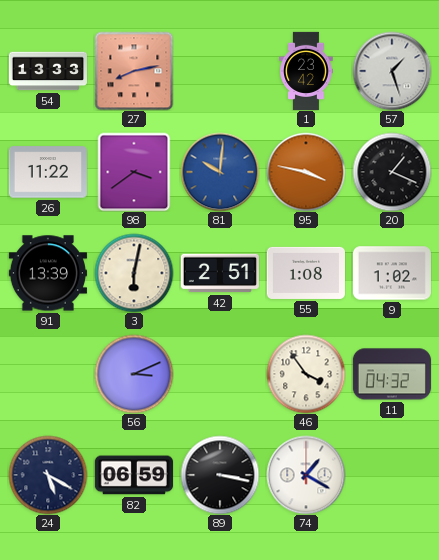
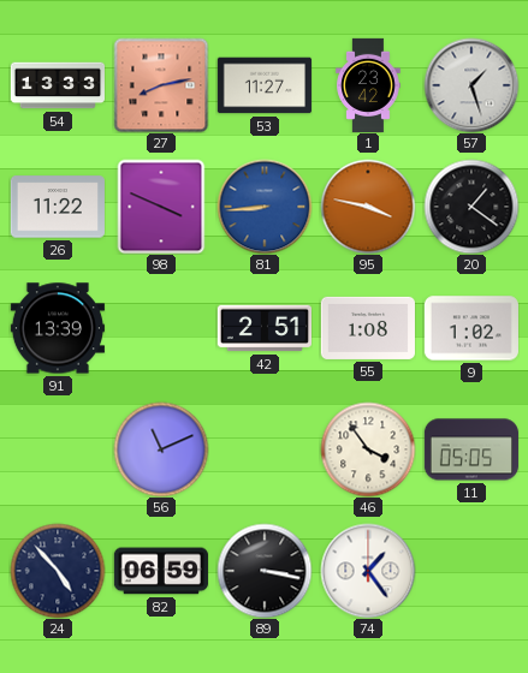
53: none -> 11:27
98: 3:39 -> 3:49
81: 10:01 -> 8:44
20: 1:19 -> 1:21
3: 6:02 -> none
56: 3:11 -> 11:11
11: 04:32 -> 05:05
24: 5:20 -> 4:53
74: 1:20 -> 1:24
